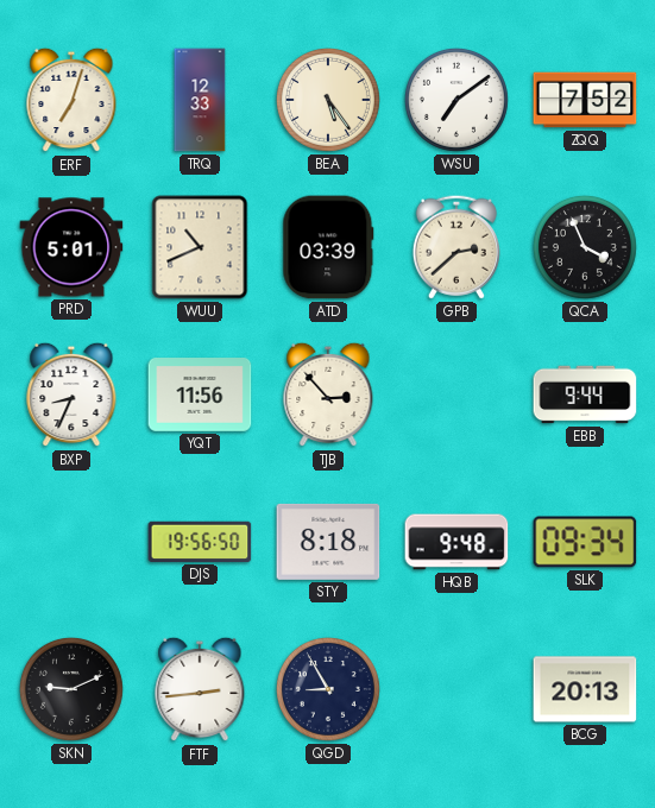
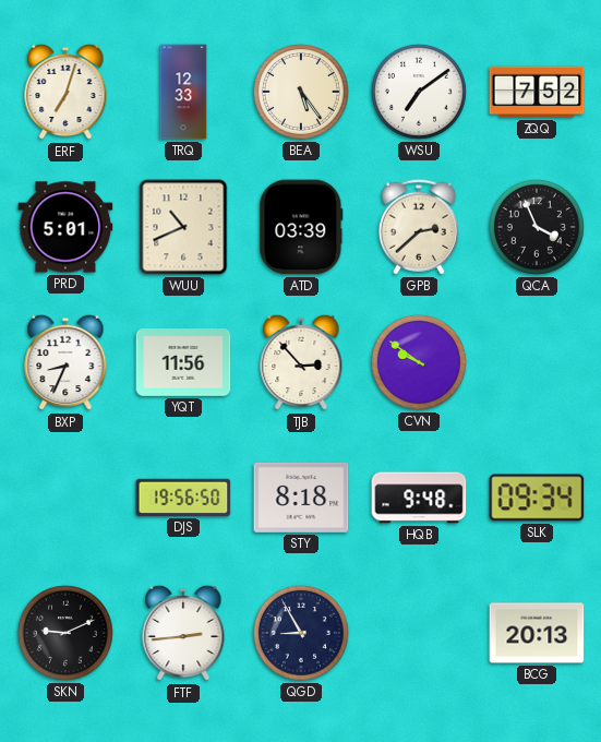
CVN: none -> 9:51
EBB: 9:44 -> none
